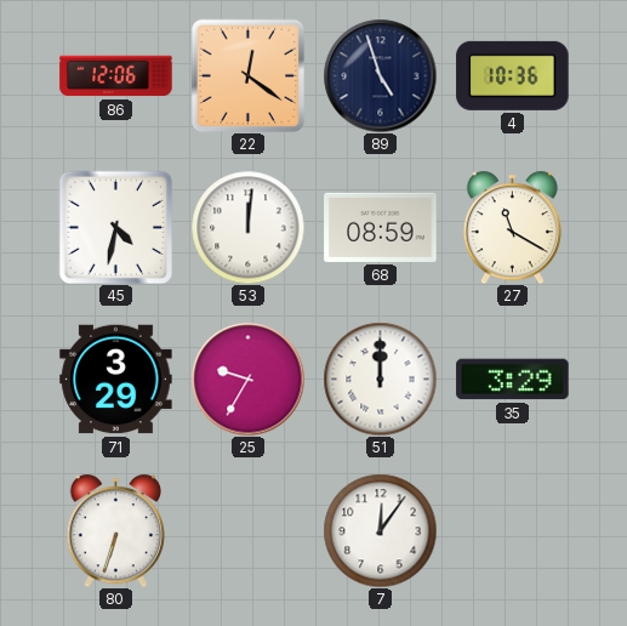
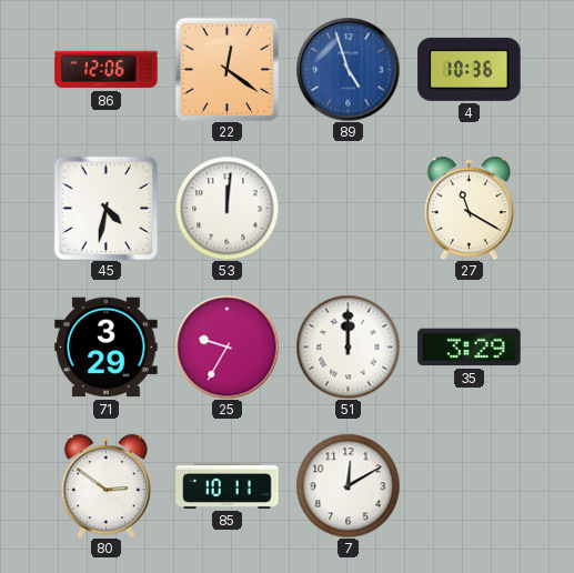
89 dial: navy -> blue
68: 08:59 -> none
80: 6:33 -> 2:51
85: none -> 10:11
7: 12:06 -> 12:10
